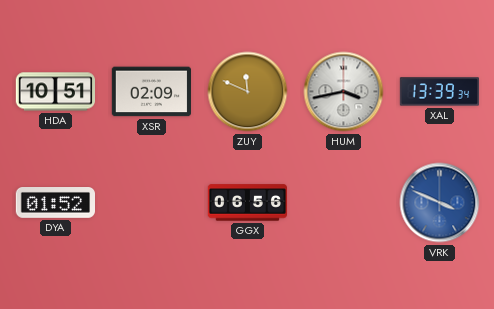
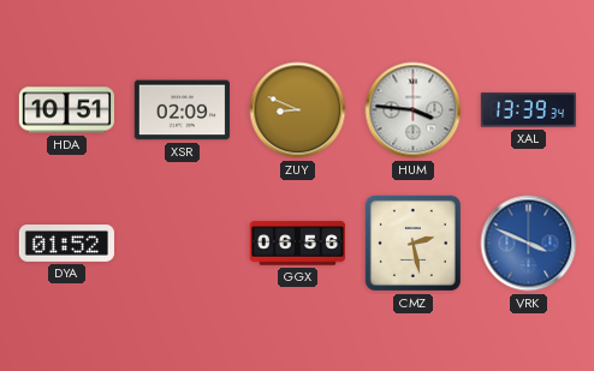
ZUY: 11:49 -> 8:49
HUM: 3:43 -> 3:46
CMZ: none -> 2:28
